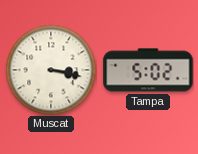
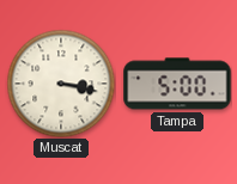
Tampa: 5:02 -> 5:00
